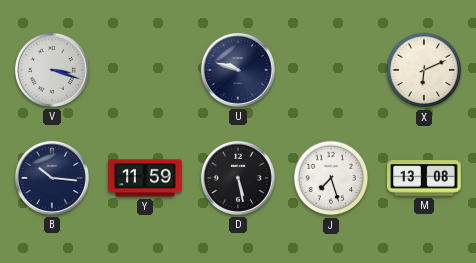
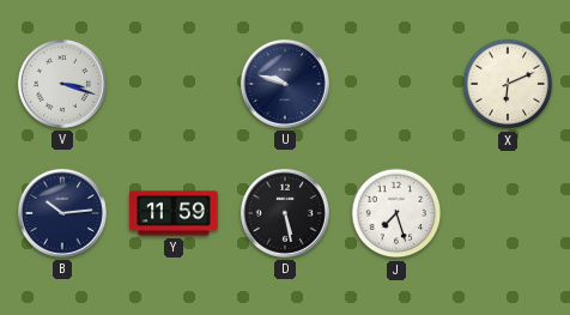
B: 10:16 -> 10:14
M: 13:08 -> none
